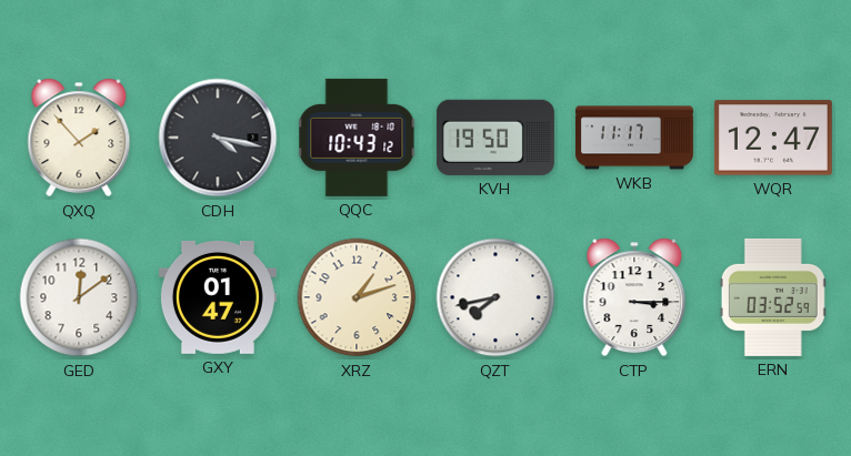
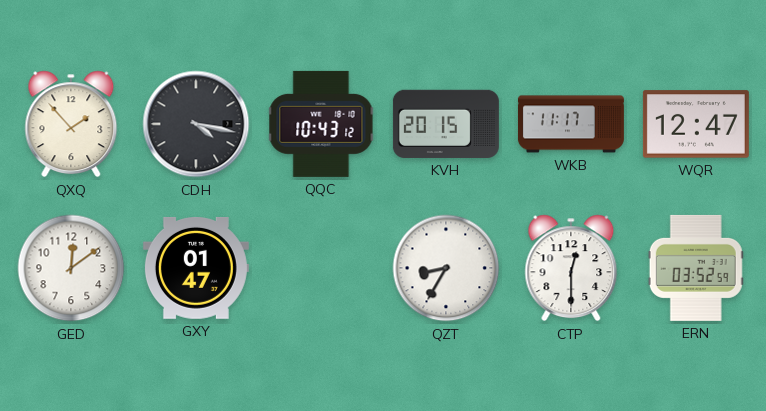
KVH: 19:50 -> 20:15
XRZ: 1:12 -> none
QZT: 7:43 -> 8:35
CTP: 3:15 -> 12:30
